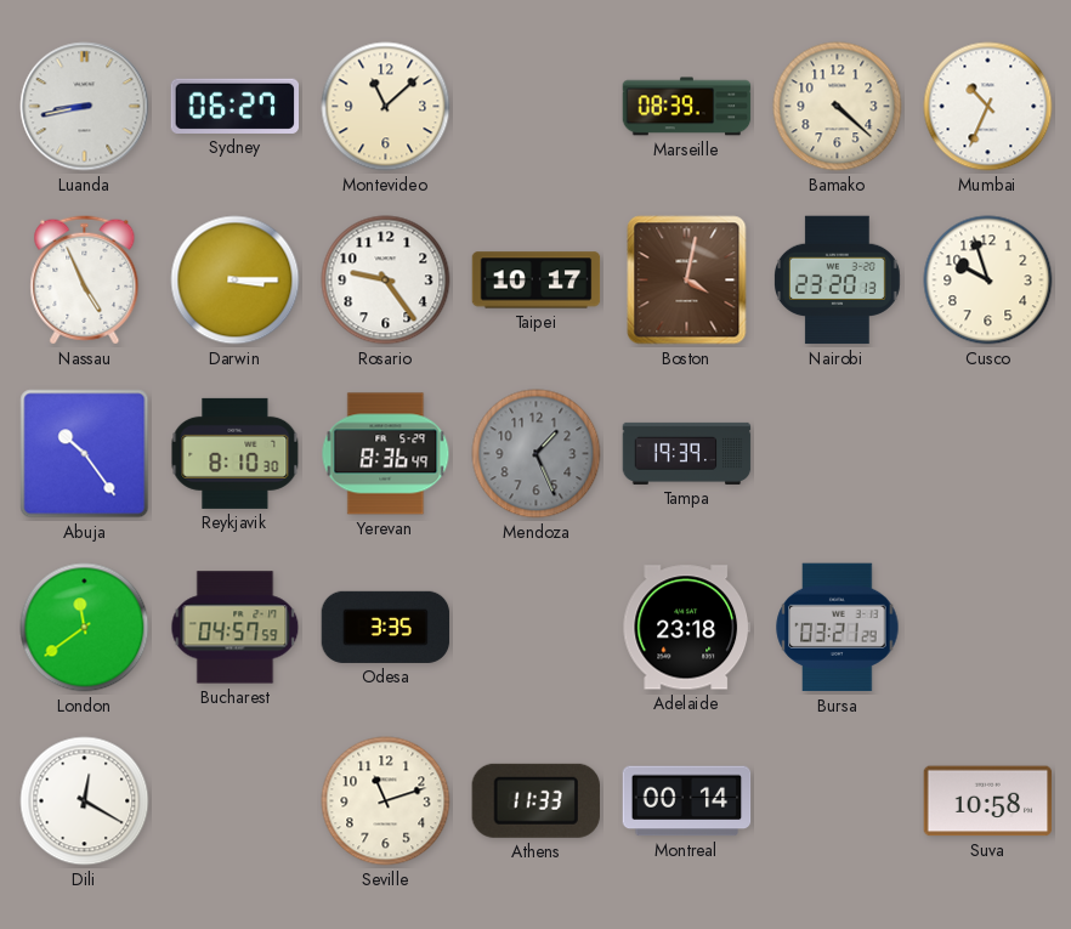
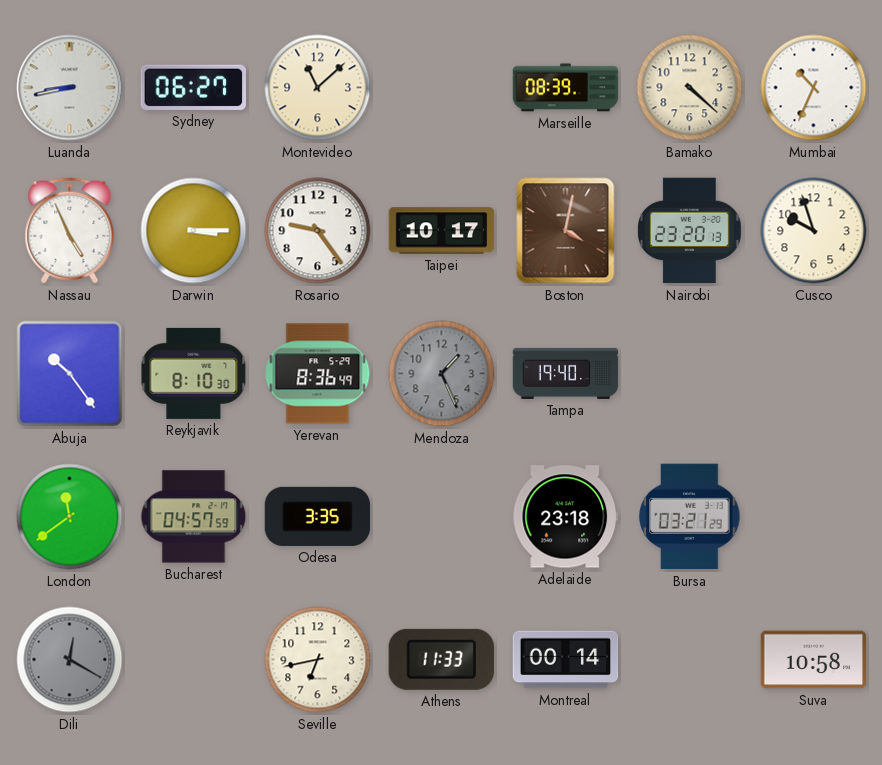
Tampa: 19:39 -> 19:40
Dili dial: white -> grey
Seville: 11:12 -> 6:43
